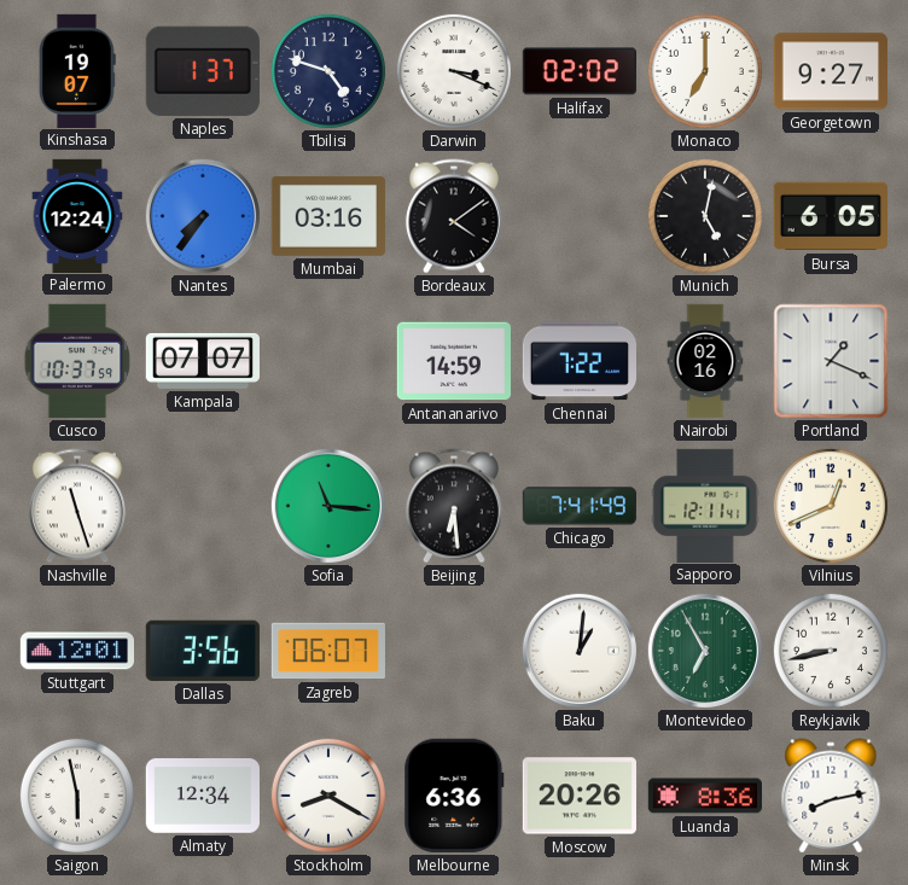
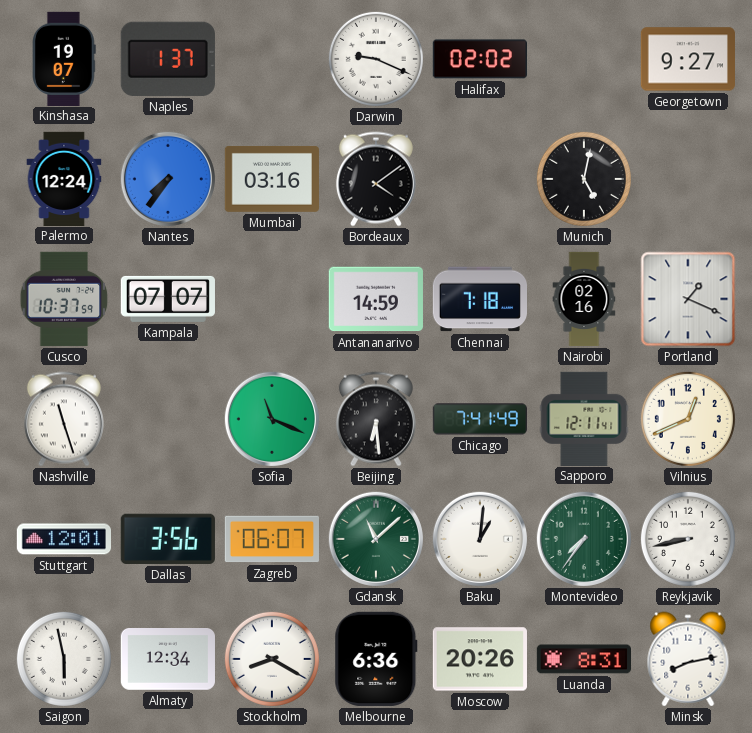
Tbilisi: 4:48 -> none
Darwin: 3:19 -> 9:19
Monaco: 7:00 -> none
Bursa: 6:05 -> none
Chennai: 7:22 -> 7:18
Sofia: 11:16 -> 11:19
Gdansk: none -> 11:08
Montevideo: 6:55 -> 7:36
Luanda: 8:36 -> 8:31
